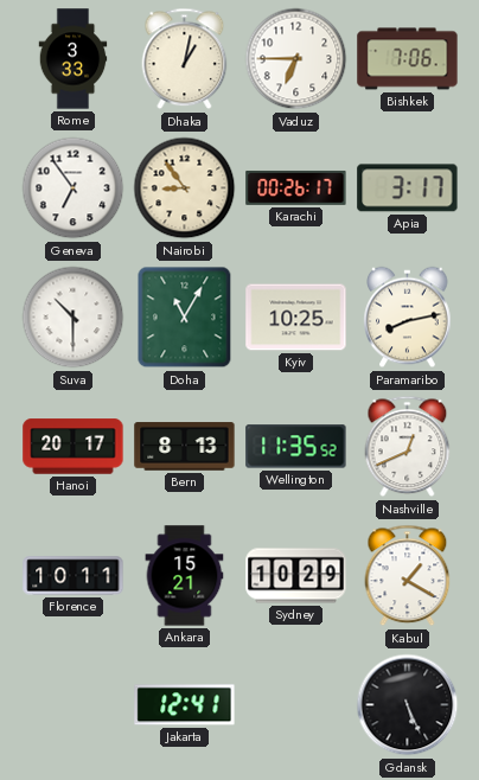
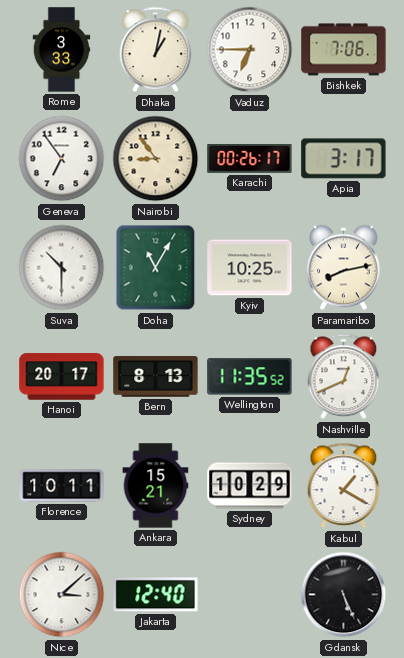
Nice: none -> 3:08
Jakarta: 12:41 -> 12:40
